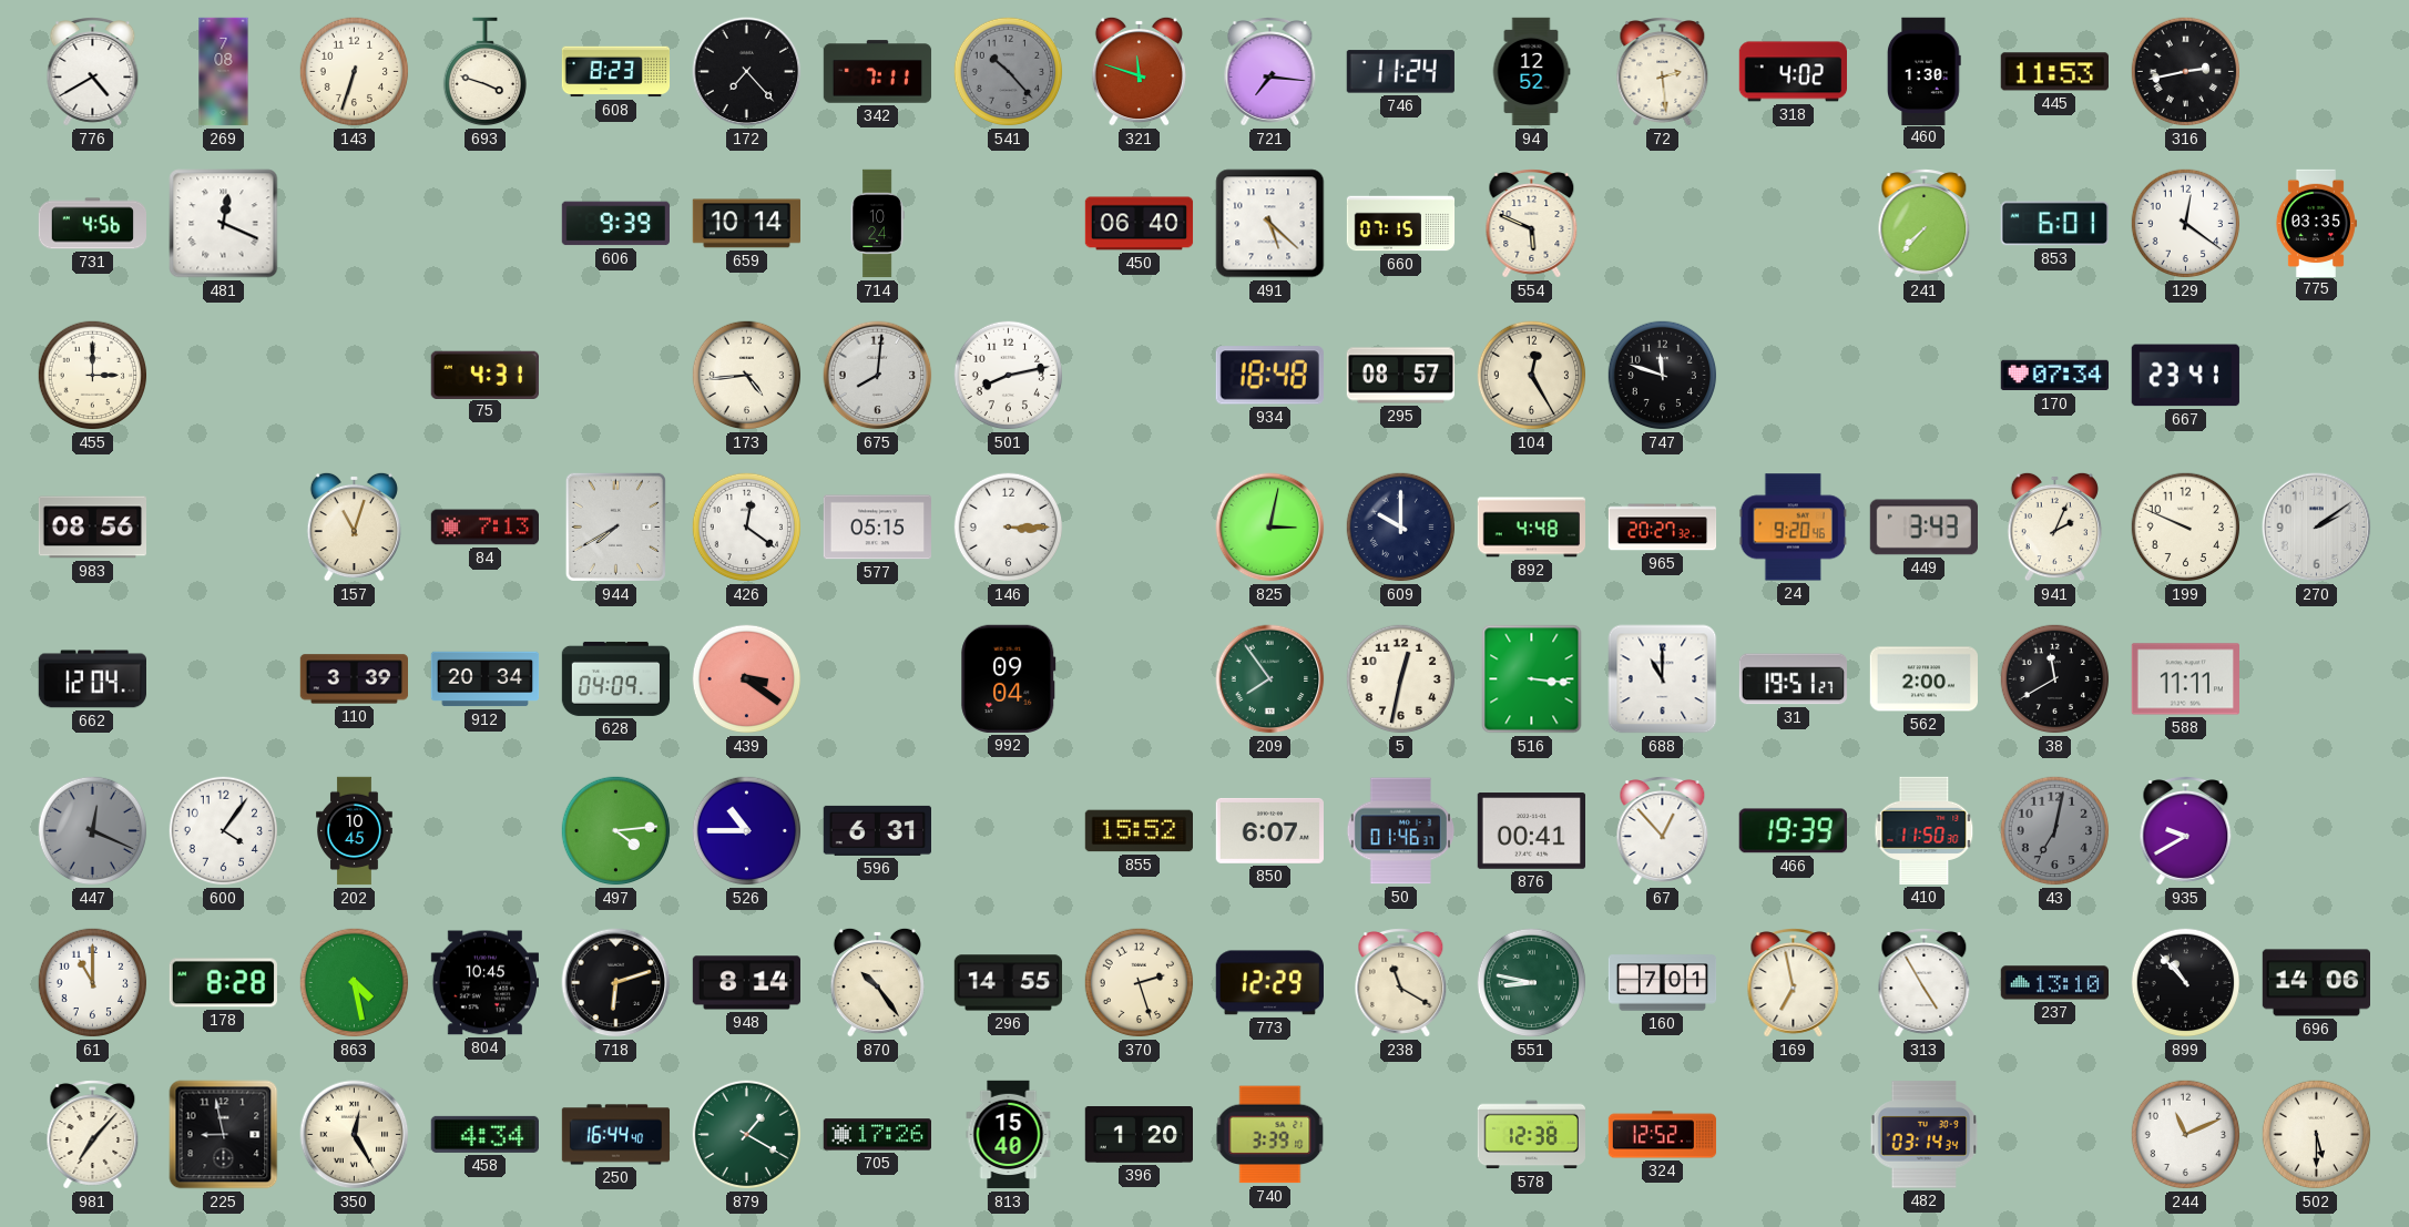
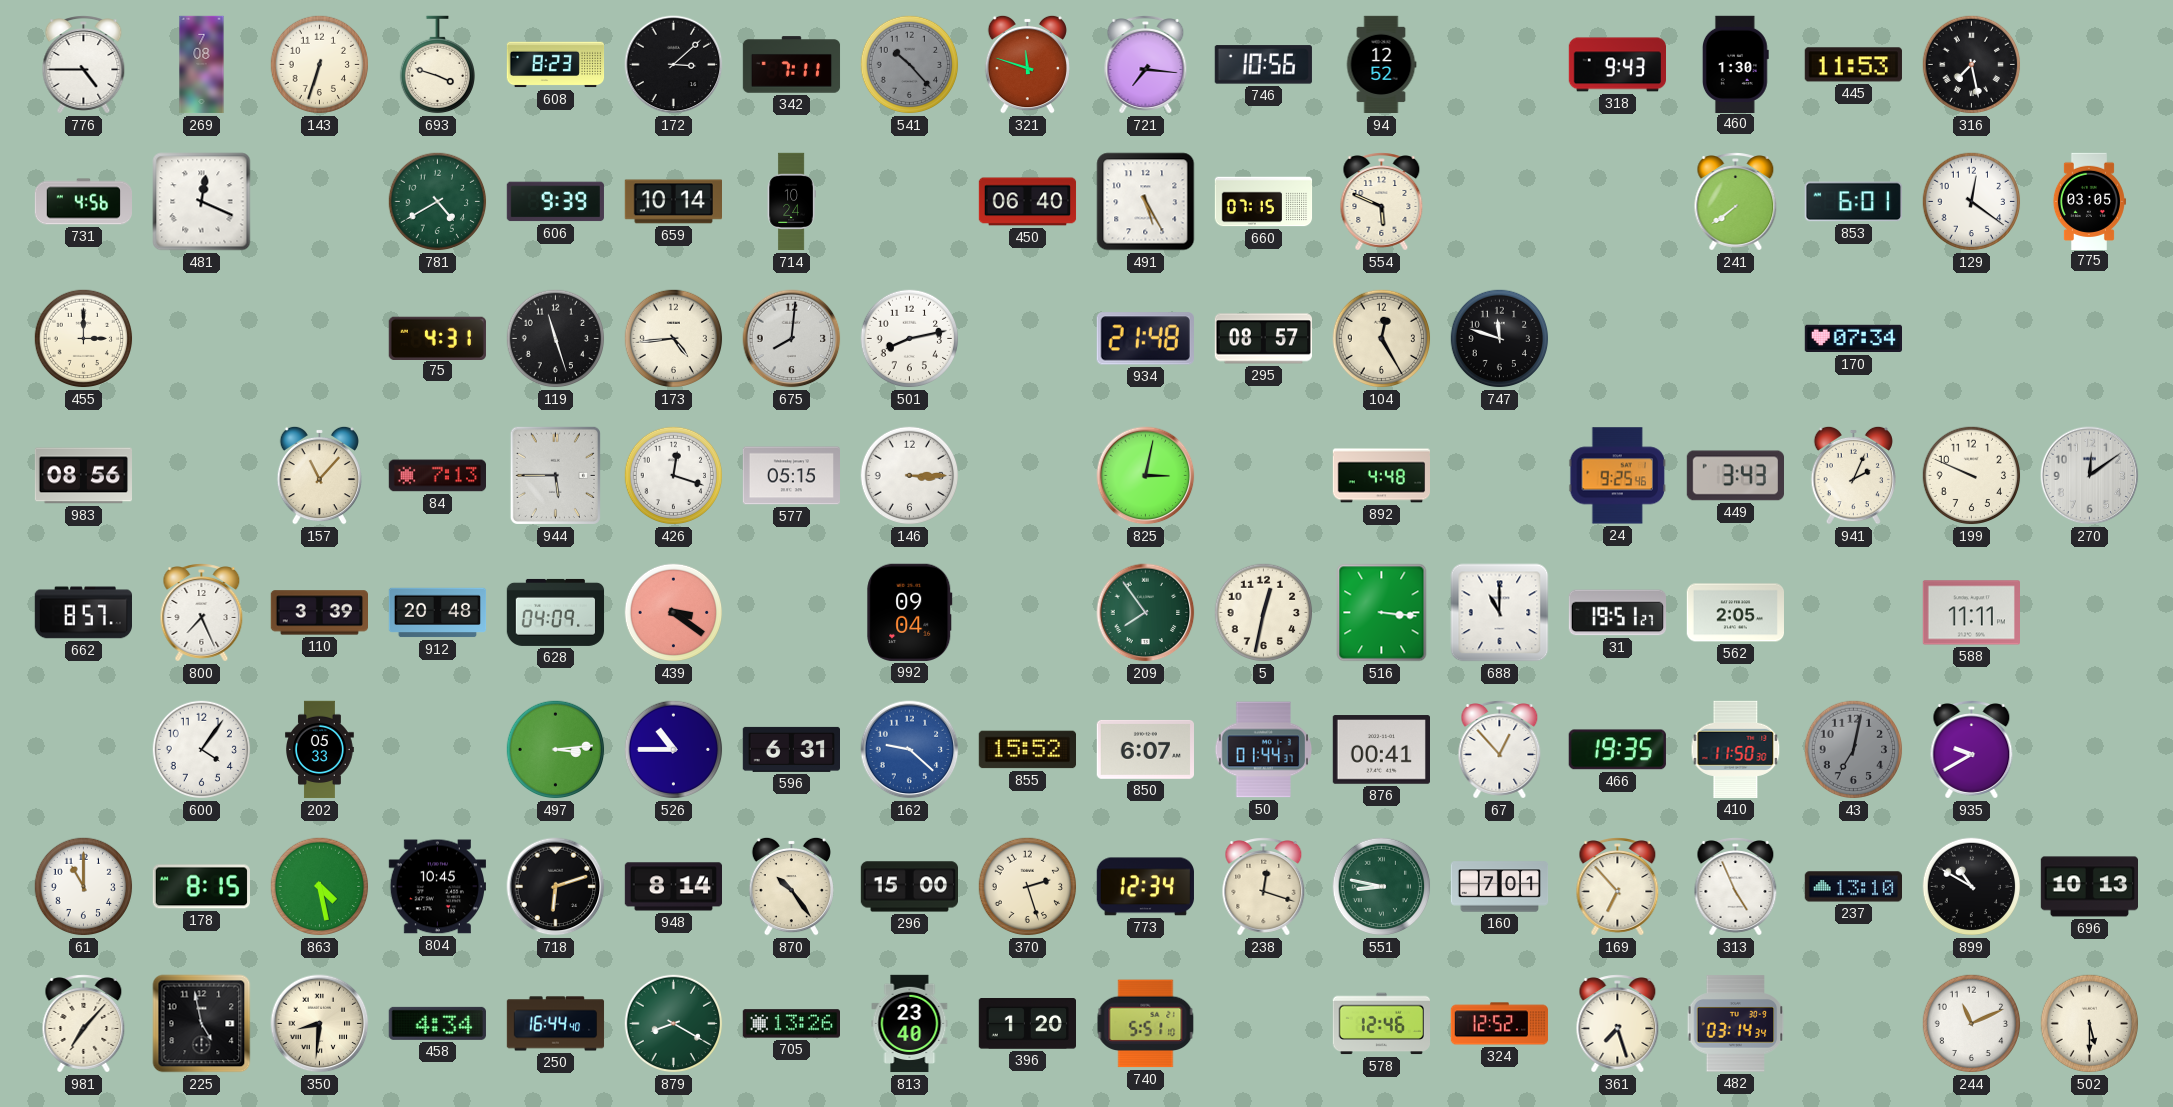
776: 4:40 -> 4:45
172: 7:23 -> 3:08
746: 11:24 -> 10:56
72: 2:29 -> none
318: 4:02 -> 9:43
316: 2:43 -> 7:28
781: none -> 4:40
491: 5:22 -> 5:25
241: 7:37 -> 7:39
775: 03:35 -> 03:05
119: none -> 11:27
934: 18:48 -> 21:48
667: 23:41 -> none
157: 11:03 -> 11:07
944: 7:40 -> 5:45
426: 12:21 -> 12:18
609: 10:00 -> none
965: 20:27 -> none
24: 9:20 -> 9:25
270: 2:09 -> 12:09
662: 12:04 -> 8:57
800: none -> 7:26
912: 20:34 -> 20:48
562: 2:00 -> 2:05
38: 11:40 -> none
447: 12:19 -> none
202: 10:45 -> 05:33
497: 4:14 -> 3:14
162: none -> 9:22
50: 01:46 -> 01:44
466: 19:39 -> 19:35
178: 8:28 -> 8:15
296: 14:55 -> 15:00
773: 12:29 -> 12:34
238: 11:20 -> 12:18
169: 6:58 -> 6:53
313: 4:55 -> 4:56
899: 10:53 -> 10:50
696: 14:06 -> 10:13
225: 8:58 -> 4:58
350: 12:25 -> 8:31
879: 1:20 -> 8:20
705: 17:26 -> 13:26
813: 15:40 -> 23:40
740: 3:39 -> 5:51
578: 12:38 -> 12:46
361: none -> 7:27
